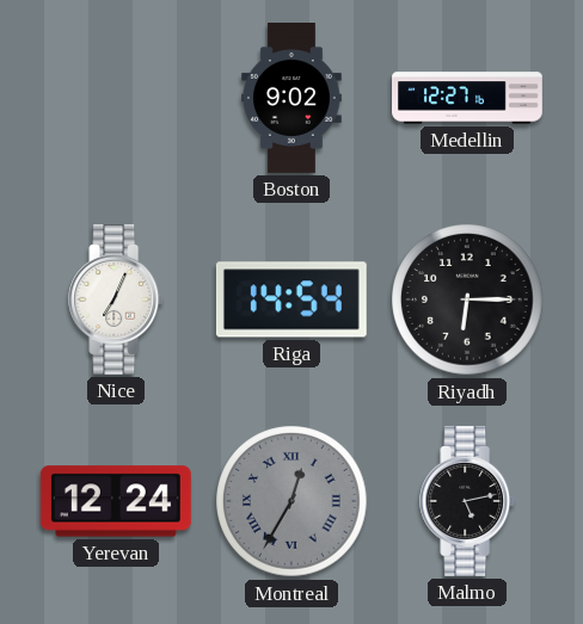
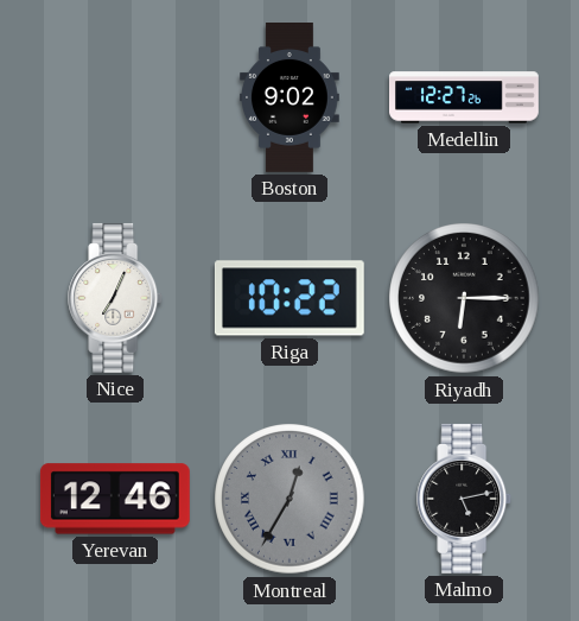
Medellin: 12:27:16 -> 12:27:26
Riga: 14:54 -> 10:22
Yerevan: 12:24 -> 12:46
